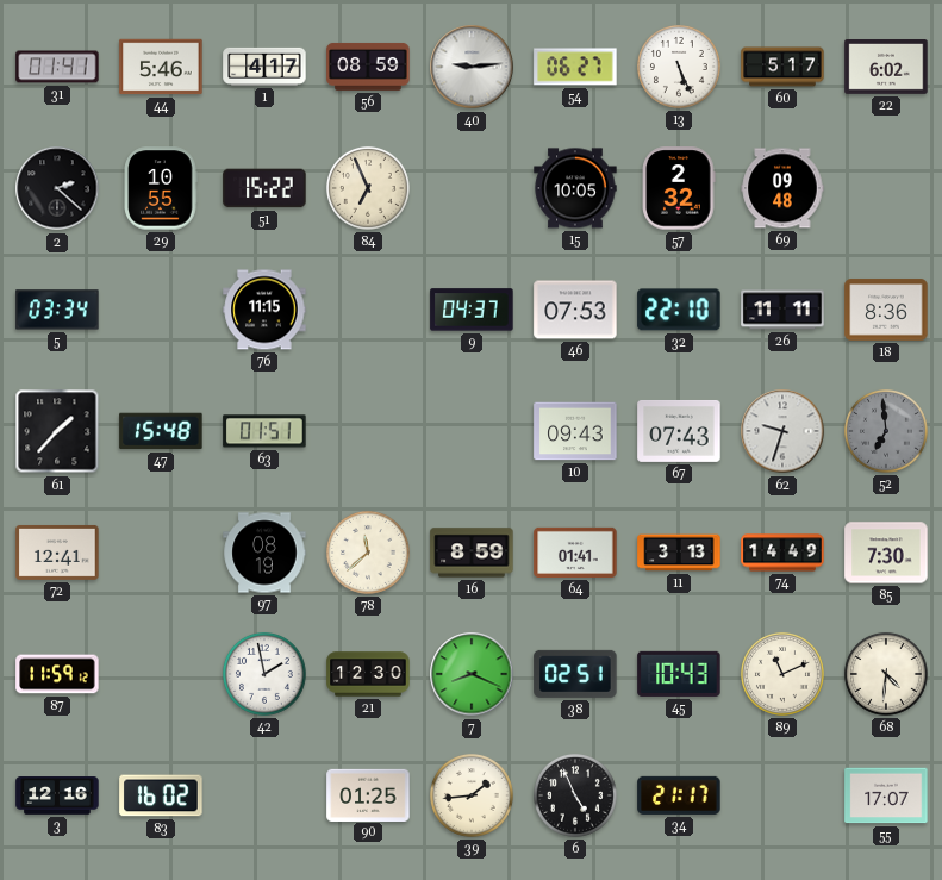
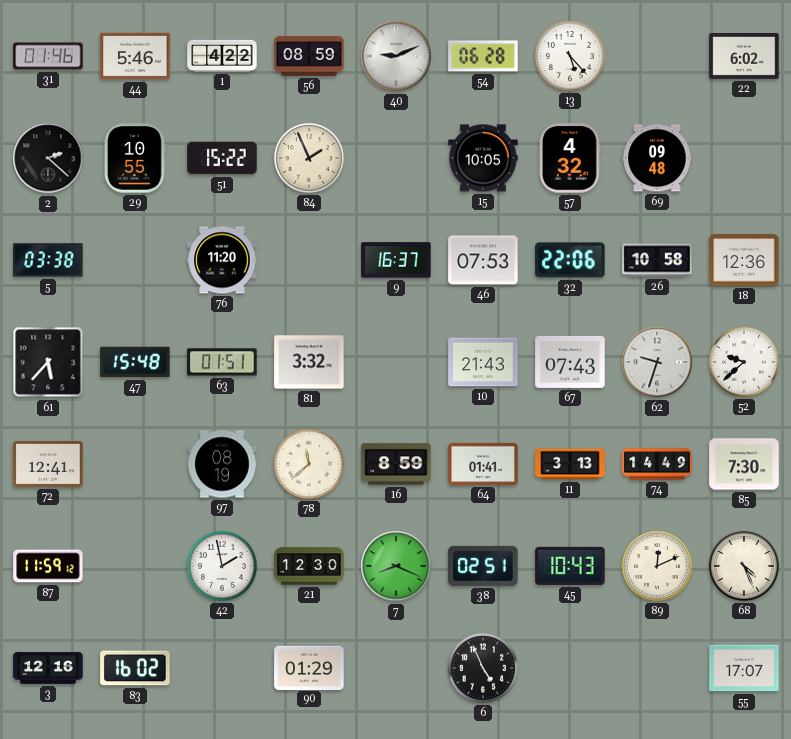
31: 01:41 -> 01:46
1: 4:17 -> 4:22
40: 9:14 -> 9:11
54: 06:27 -> 06:28
13: 5:26 -> 5:23
60: 5:17 -> none
84: 6:56 -> 1:56
57: 2:32 -> 4:32
5: 03:34 -> 03:38
76: 11:15 -> 11:20
9: 04:37 -> 16:37
32: 22:10 -> 22:06
26: 11:11 -> 10:58
18: 8:36 -> 12:36
61: 1:37 -> 5:37
81: none -> 3:32
10: 09:43 -> 21:43
52: 6:59 -> 9:38
52 dial: grey -> white
89: 11:11 -> 12:11
68: 4:31 -> 4:26
90: 01:25 -> 01:29
39: 1:44 -> none
34: 21:17 -> none
